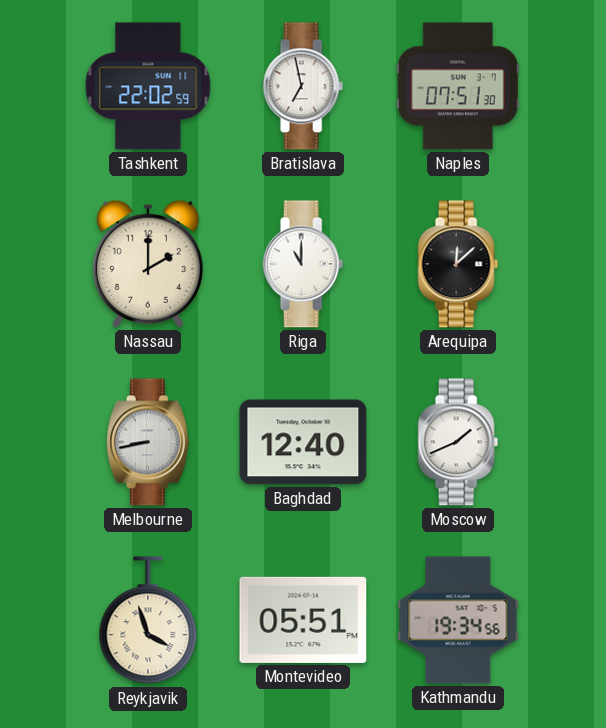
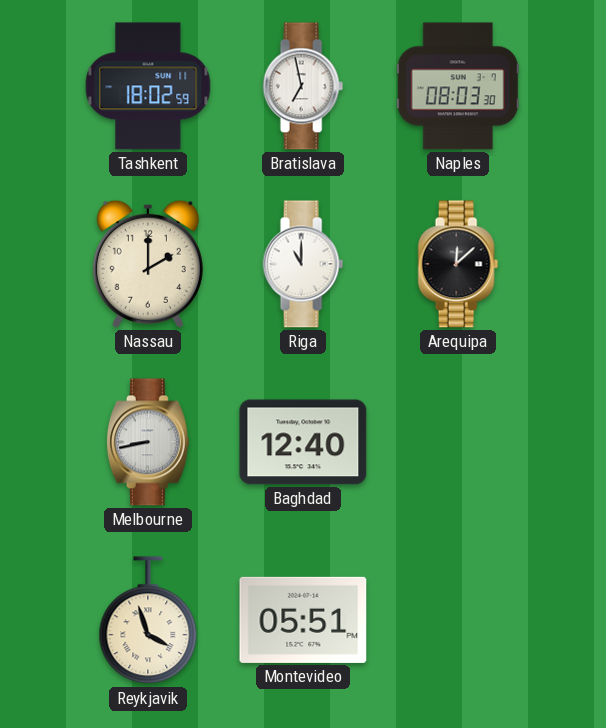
Tashkent: 22:02 -> 18:02
Naples: 07:51 -> 08:03
Moscow: 1:41 -> none
Kathmandu: 19:34 -> none
